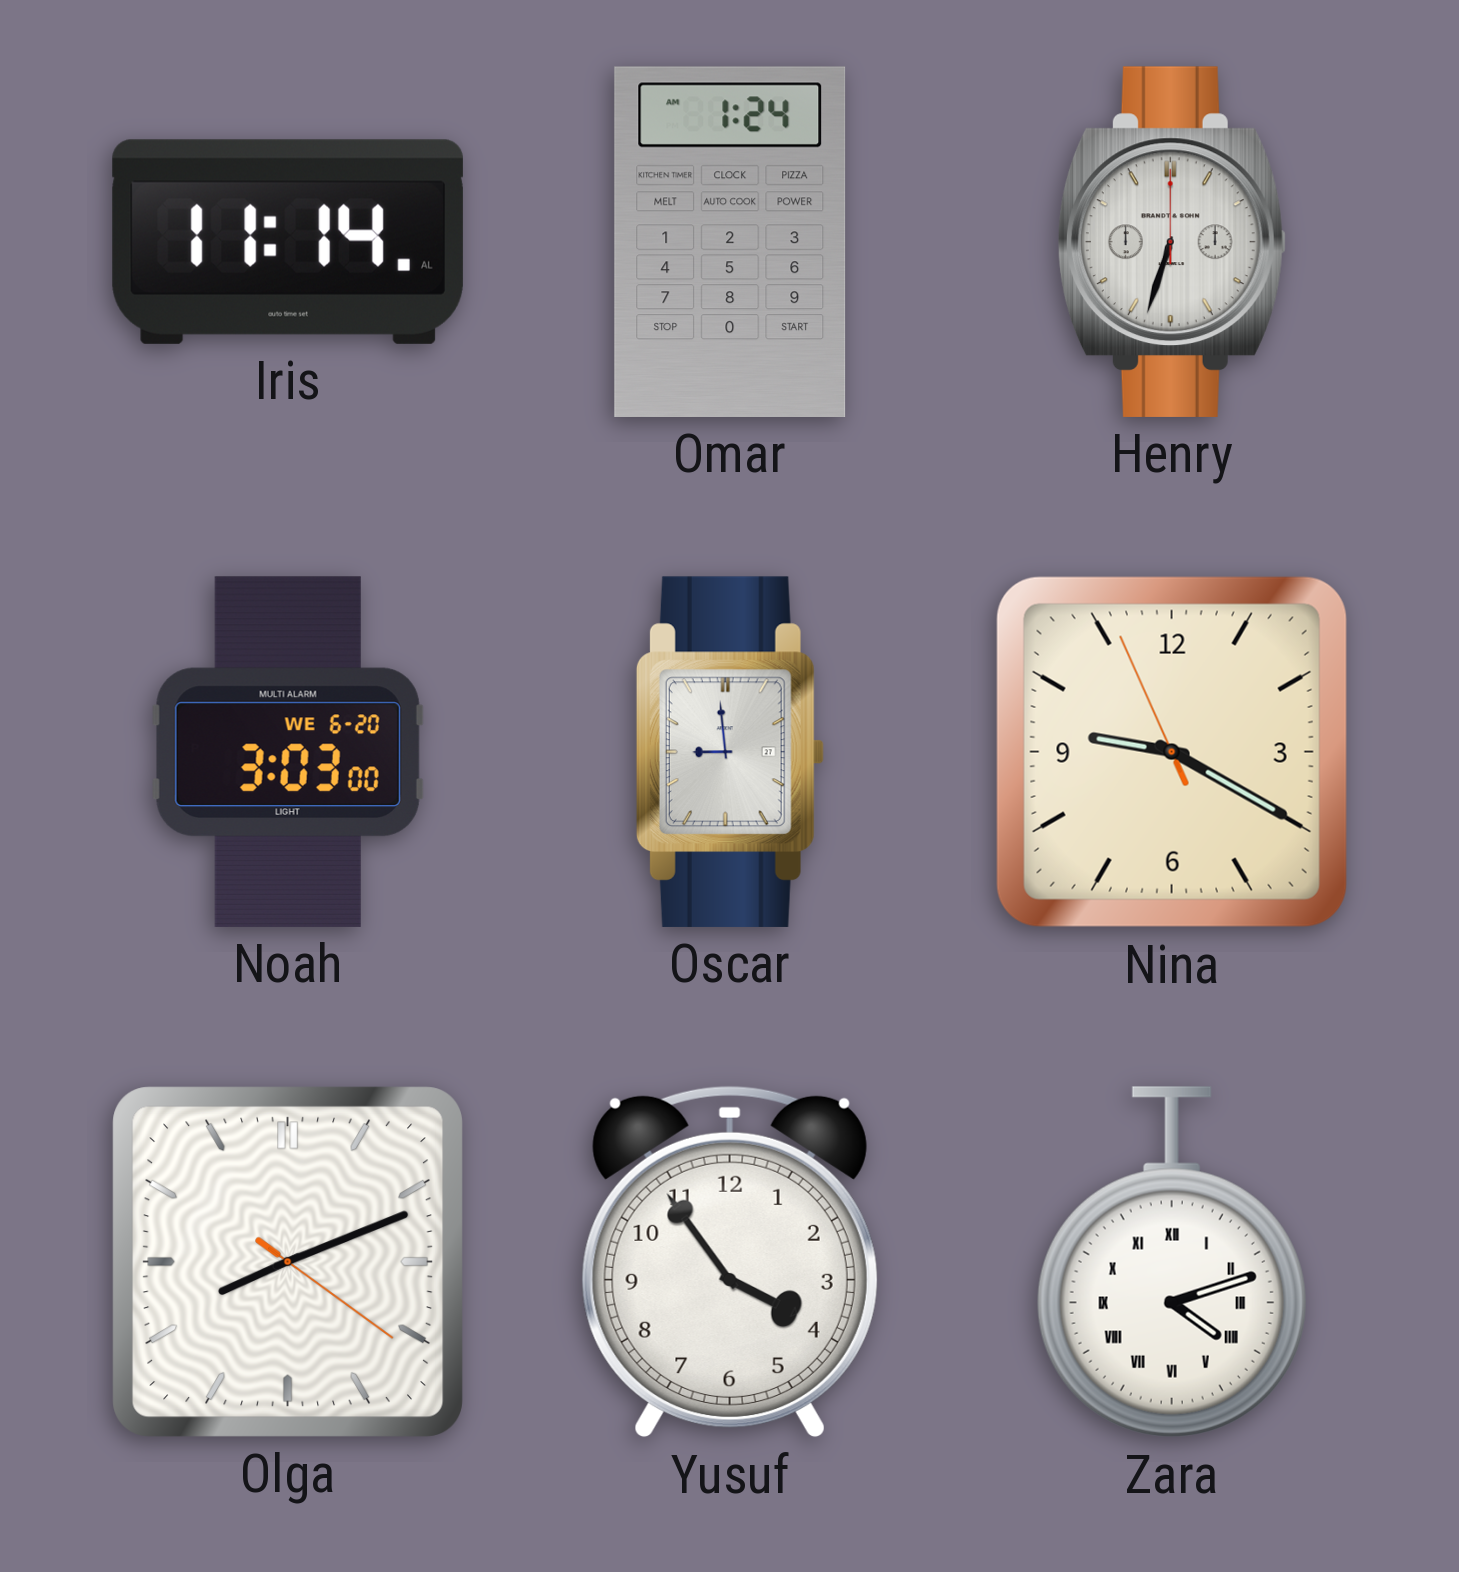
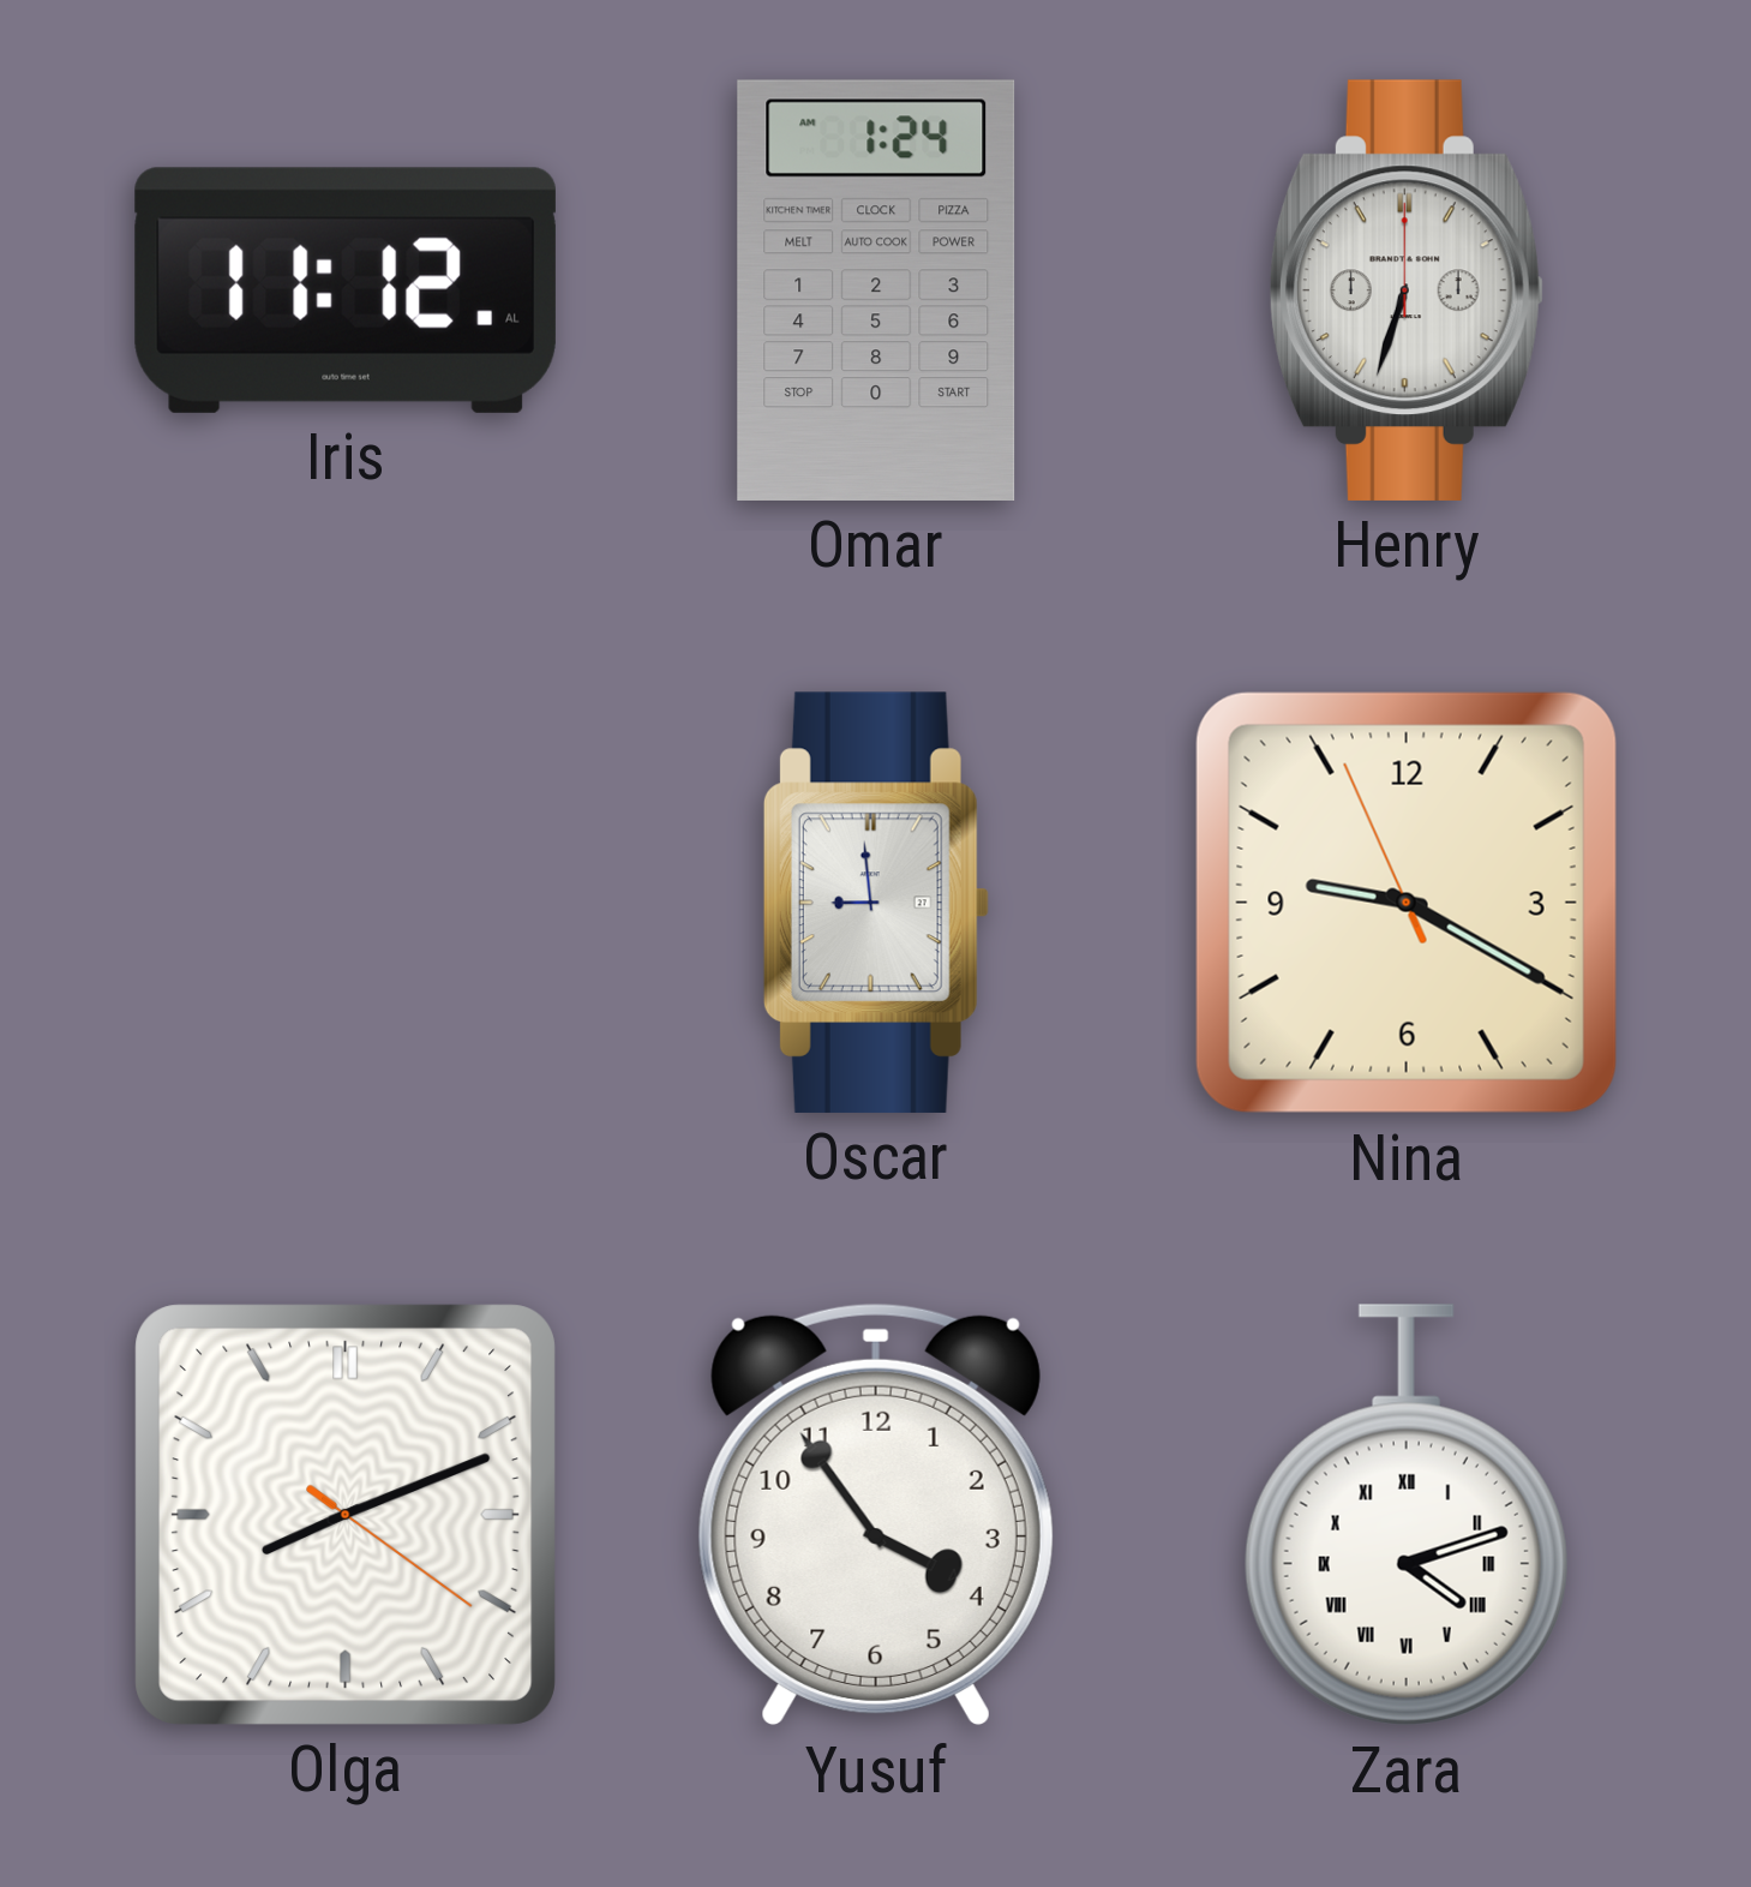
Iris: 11:14 -> 11:12
Noah: 3:03 -> none
